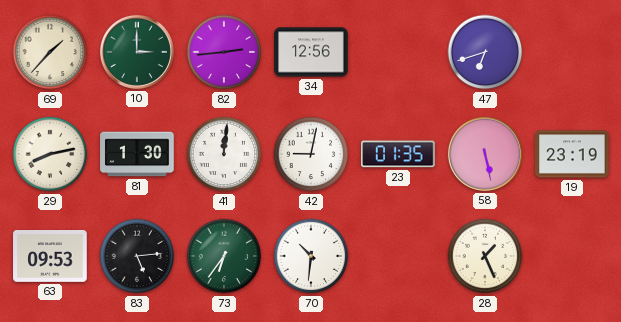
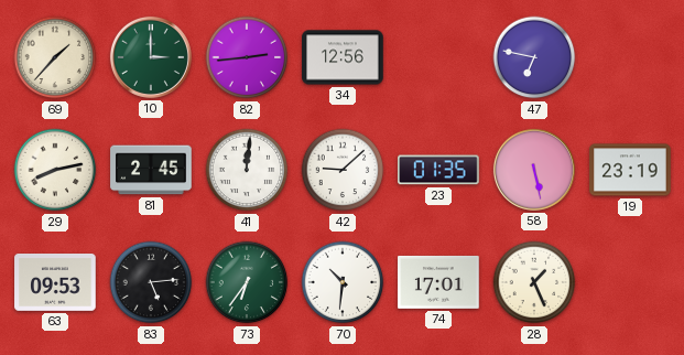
47: 6:42 -> 6:47
81: 1:30 -> 2:45
42: 9:02 -> 9:08
74: none -> 17:01
